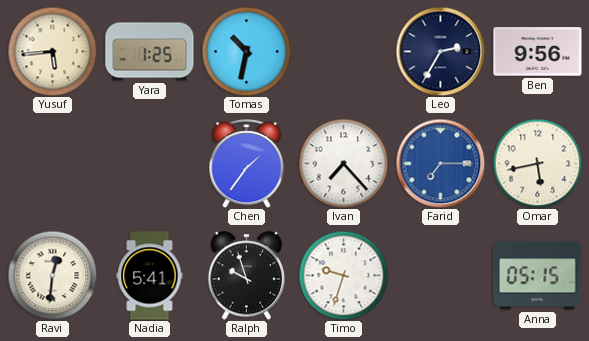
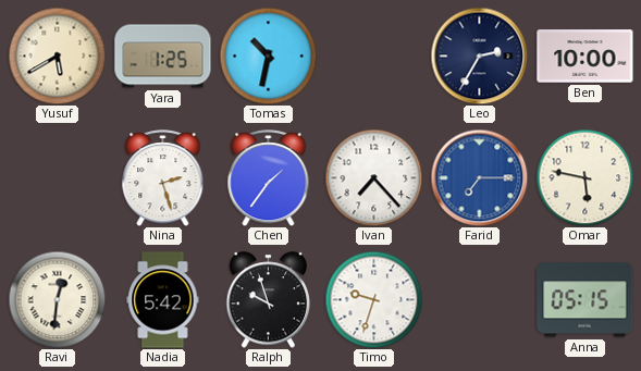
Yusuf: 5:44 -> 5:40
Ben: 9:56 -> 10:00
Nina: none -> 2:27
Omar: 5:43 -> 5:47
Nadia: 5:41 -> 5:42
